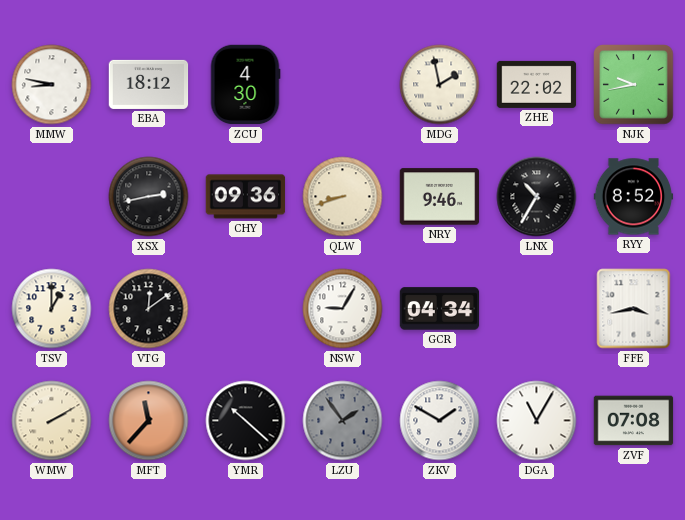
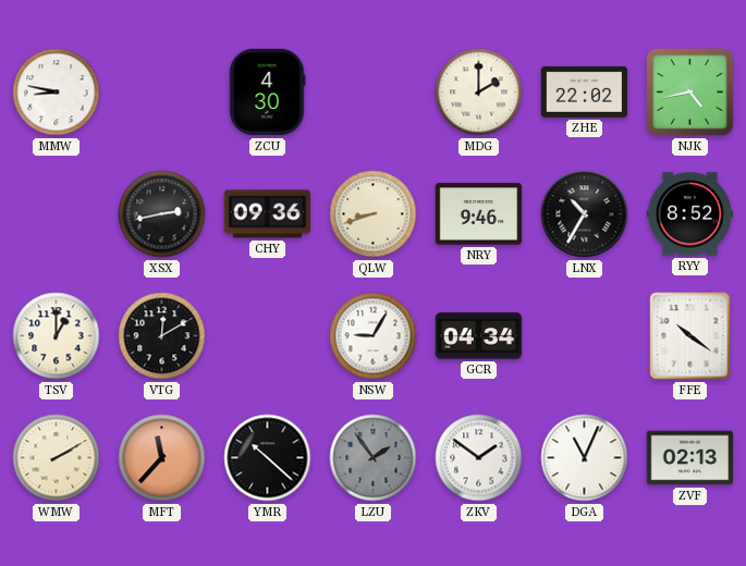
EBA: 18:12 -> none
MDG: 1:58 -> 2:00
NJK: 9:43 -> 4:43
VTG: 12:09 -> 12:10
FFE: 3:43 -> 10:21
ZKV: 1:50 -> 1:51
DGA: 11:05 -> 11:04
ZVF: 07:08 -> 02:13
